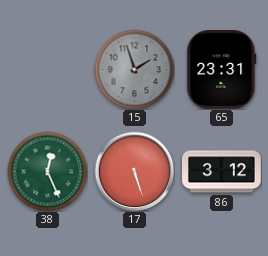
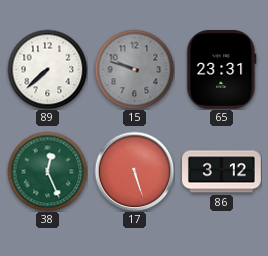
89: none -> 7:38
15: 1:57 -> 9:48
